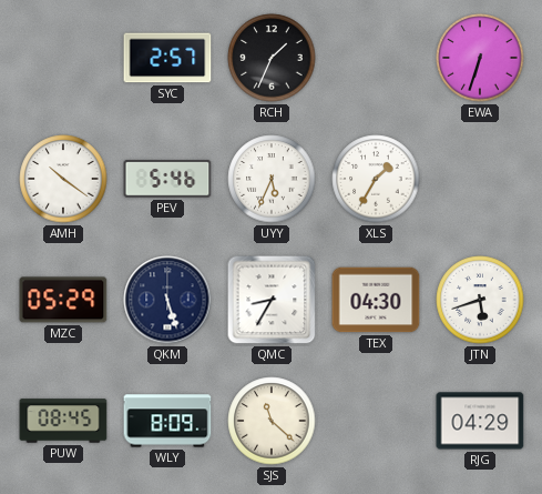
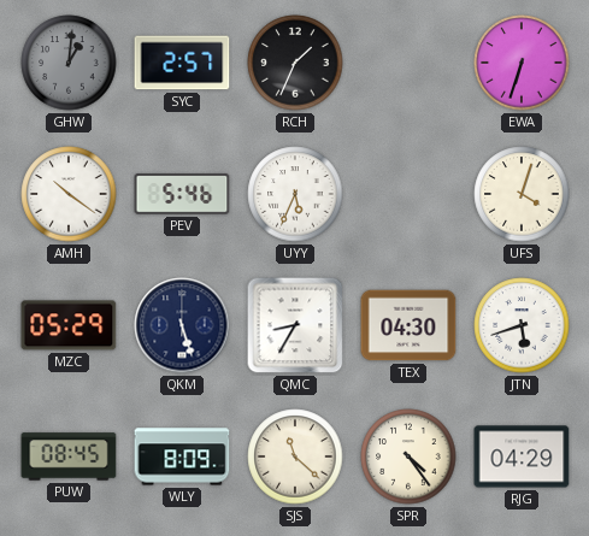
GHW: none -> 1:01
XLS: 1:35 -> none
UFS: none -> 4:03
SPR: none -> 4:24
